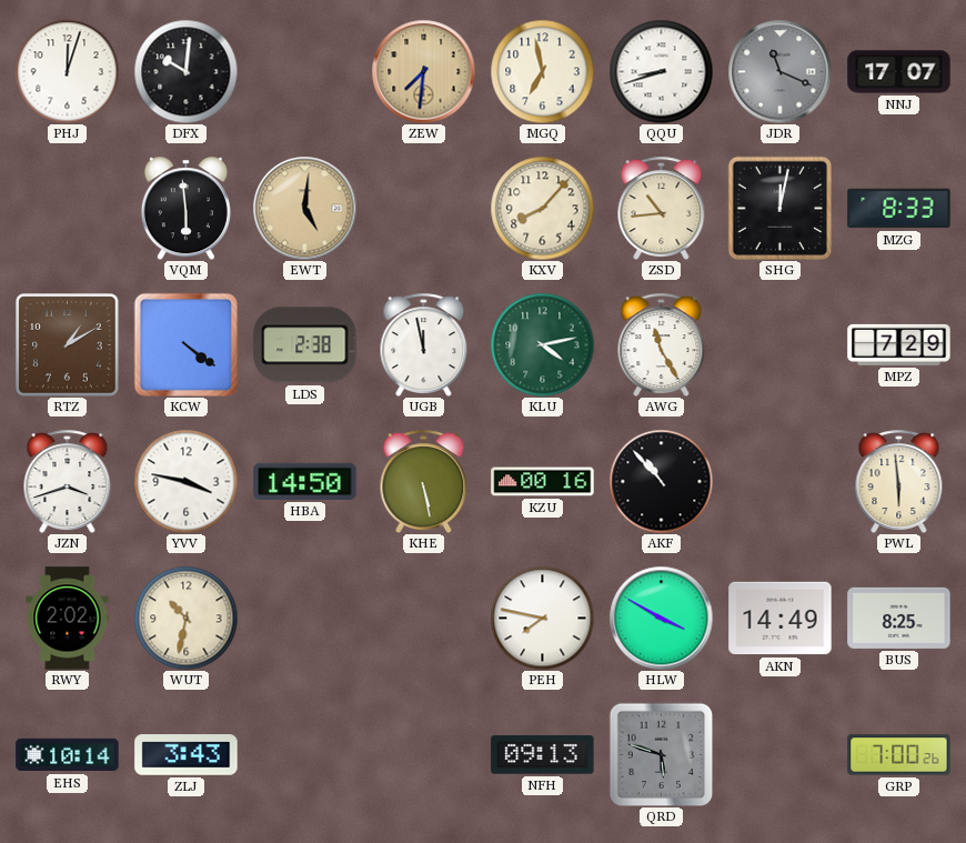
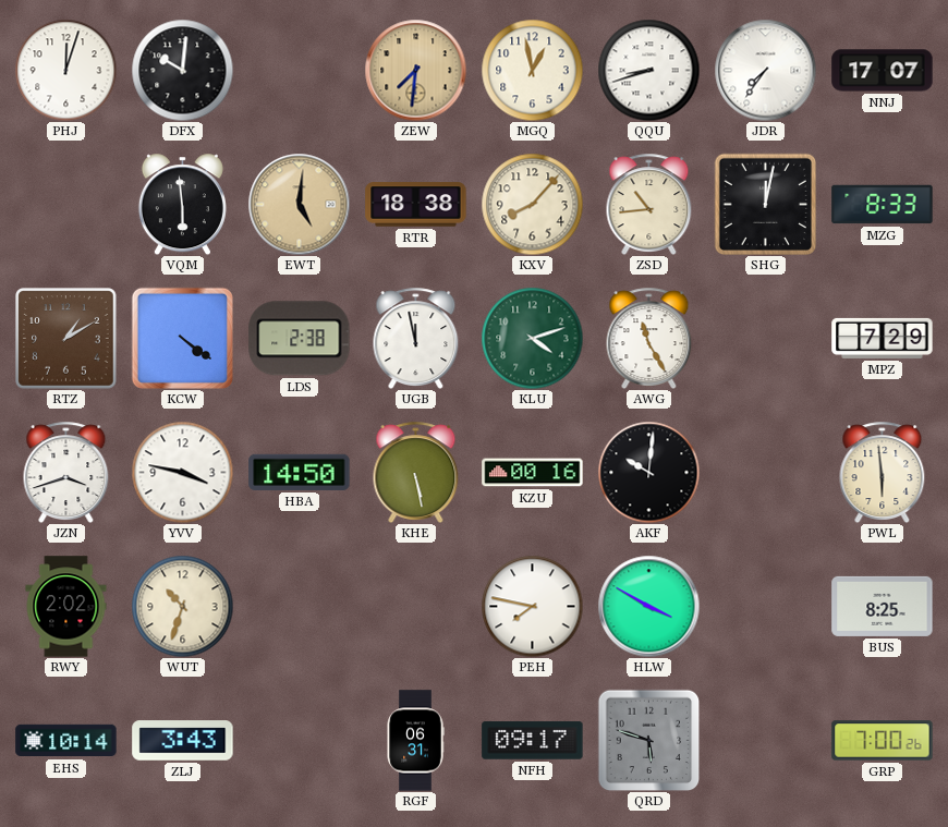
MGQ: 6:58 -> 12:58
JDR: 11:19 -> 7:36
JDR dial: grey -> white
RTR: none -> 18:38
KLU: 4:13 -> 4:12
AKF: 10:53 -> 10:01
WUT: 10:32 -> 10:33
AKN: 14:49 -> none
RGF: none -> 06:31
NFH: 09:13 -> 09:17
